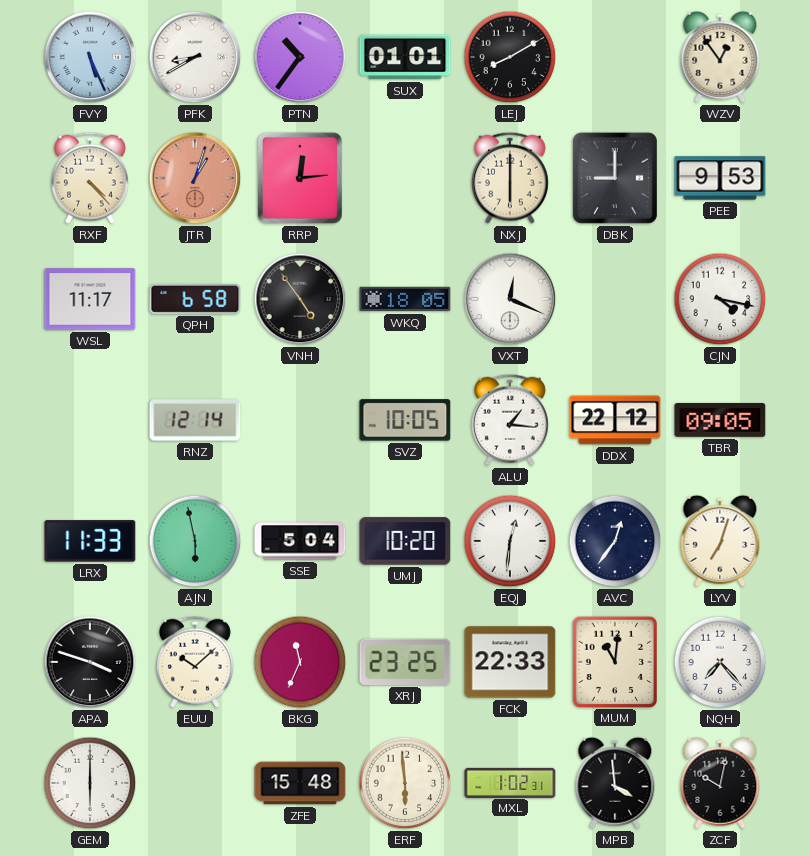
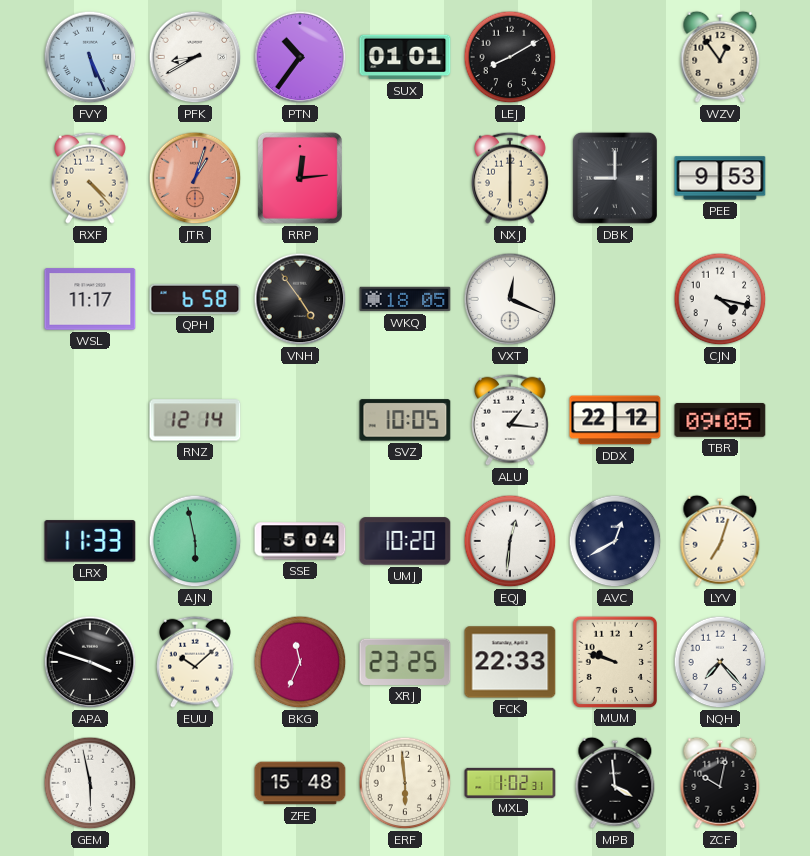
AVC: 12:36 -> 12:40
MUM: 11:01 -> 9:48
GEM: 6:00 -> 5:58
